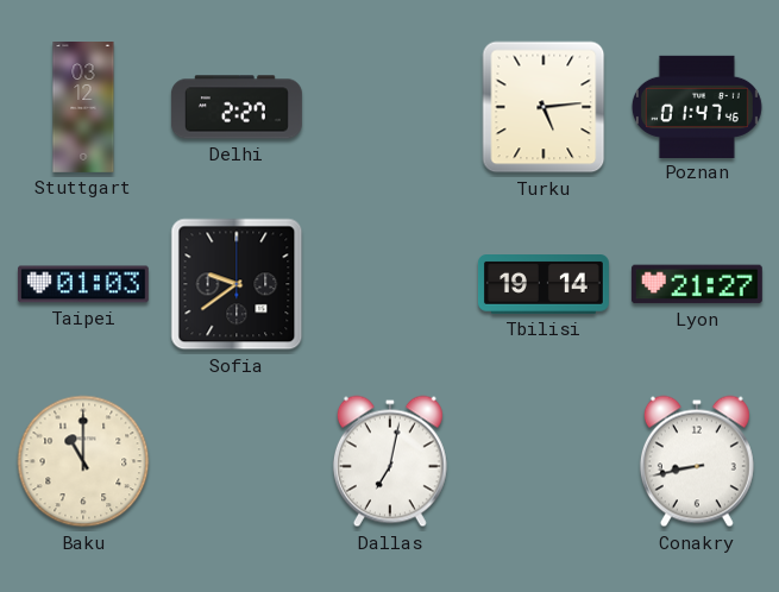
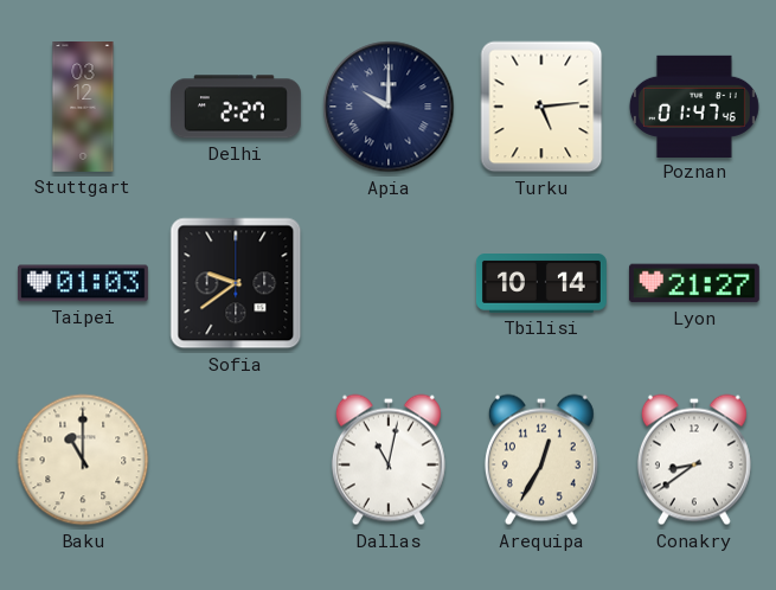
Apia: none -> 10:00
Tbilisi: 19:14 -> 10:14
Dallas: 7:02 -> 11:02
Arequipa: none -> 12:35
Conakry: 8:43 -> 8:39
